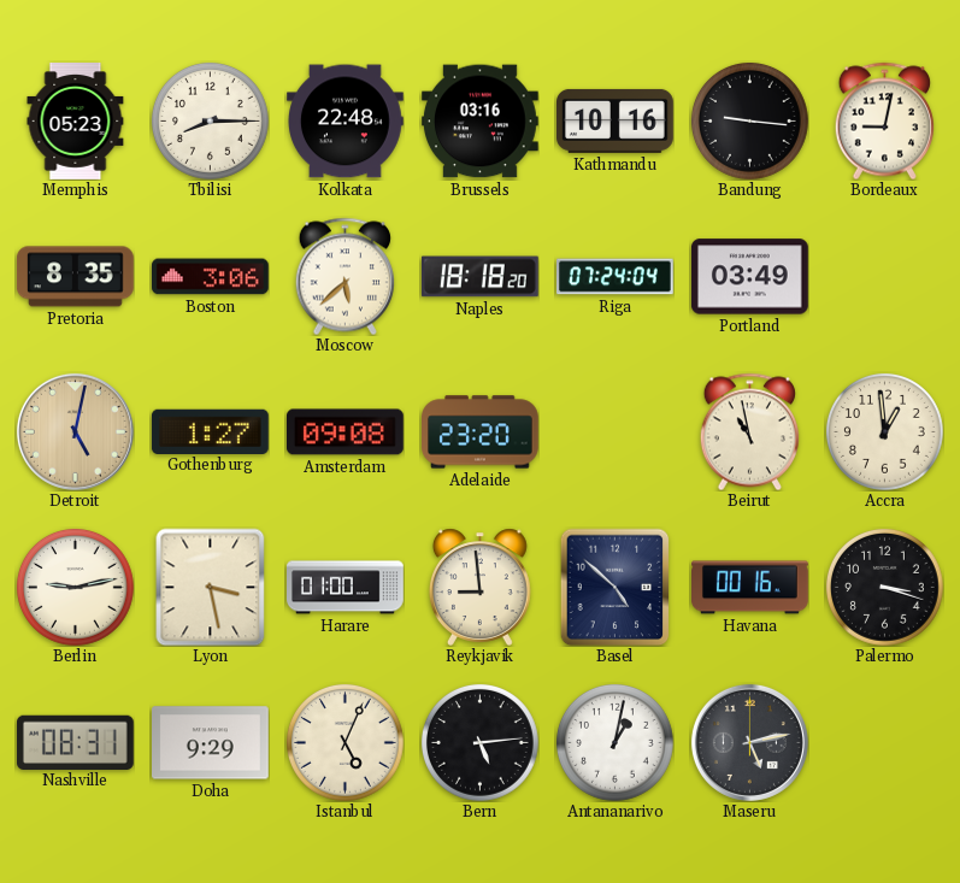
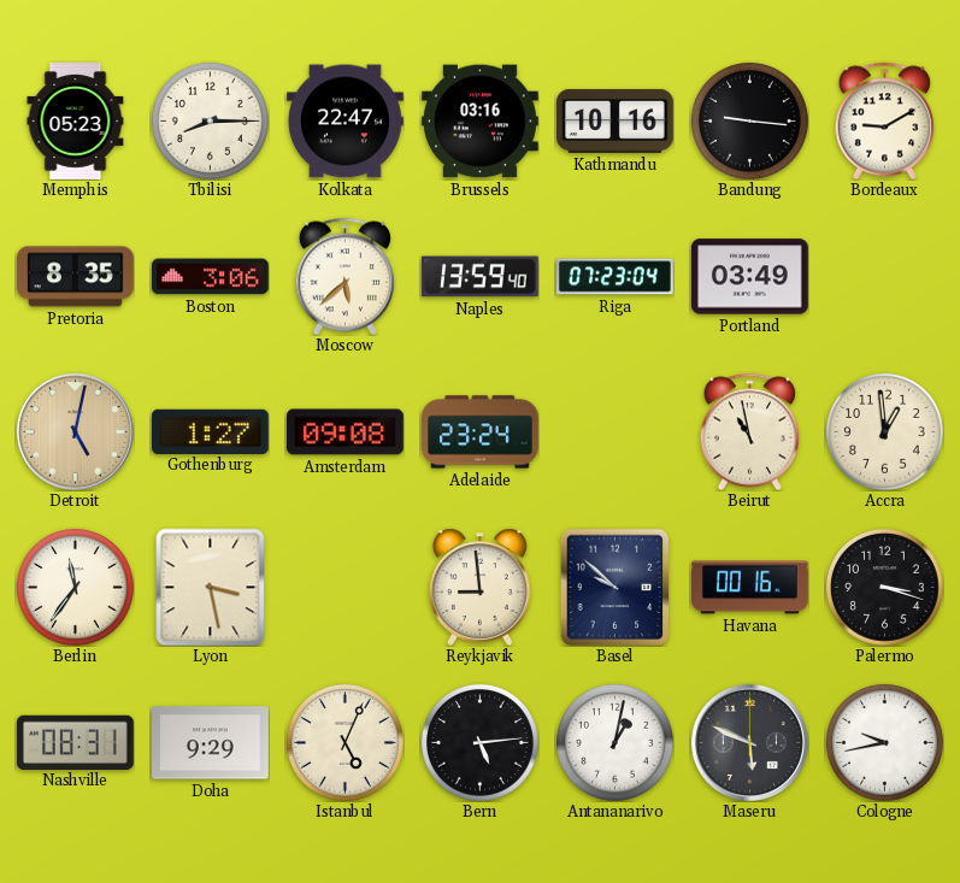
Kolkata: 22:48 -> 22:47
Bordeaux: 9:02 -> 9:10
Naples: 18:18 -> 13:59
Riga: 07:24 -> 07:23
Adelaide: 23:20 -> 23:24
Berlin: 9:13 -> 11:36
Harare: 01:00 -> none
Basel: 4:52 -> 9:52
Maseru: 5:13 -> 5:49
Cologne: none -> 9:43
